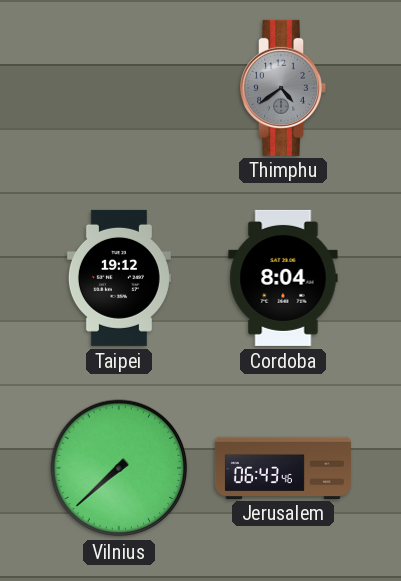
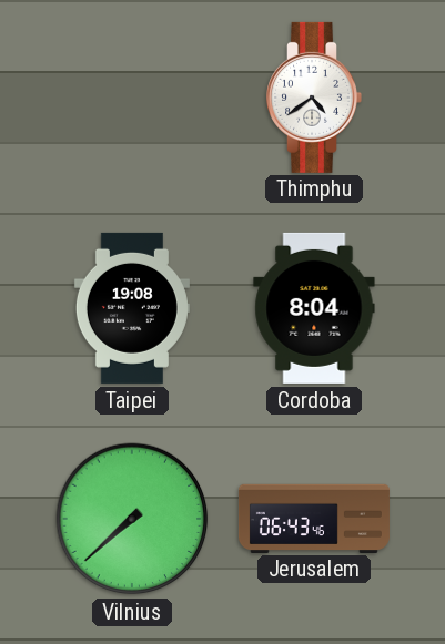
Thimphu dial: grey -> white
Taipei: 19:12 -> 19:08
